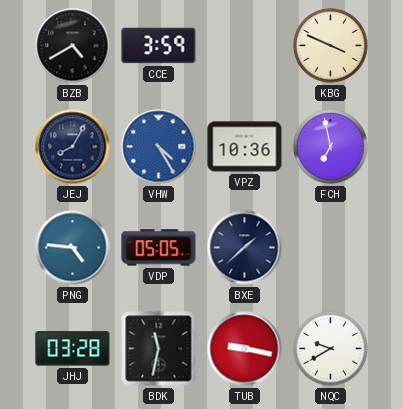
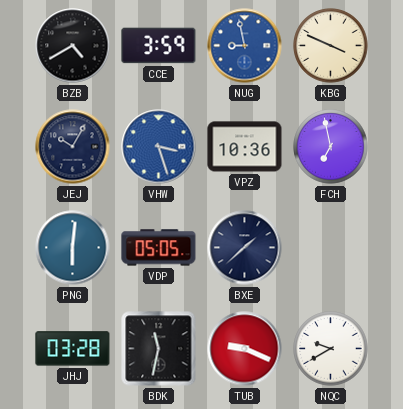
NUG: none -> 8:58
JEJ: 8:05 -> 10:05
VHW: 4:25 -> 3:27
PNG: 4:46 -> 6:01
TUB: 9:17 -> 9:19
